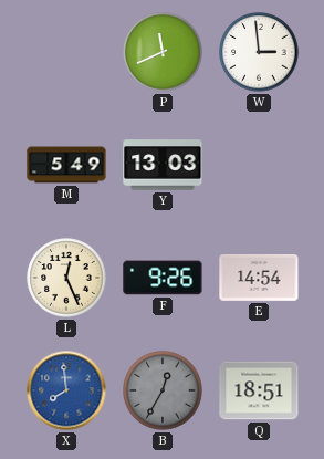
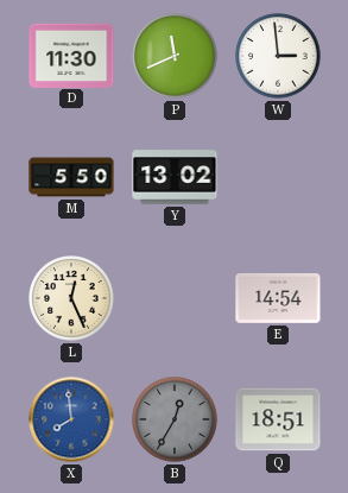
D: none -> 11:30
M: 5:49 -> 5:50
Y: 13:03 -> 13:02
F: 9:26 -> none
